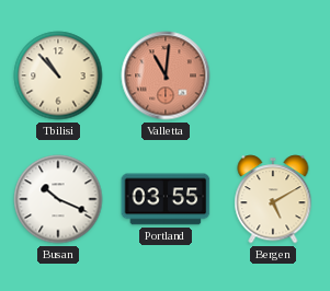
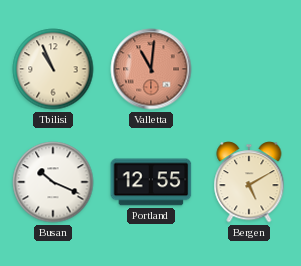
Tbilisi: 10:53 -> 10:56
Portland: 03:55 -> 12:55
